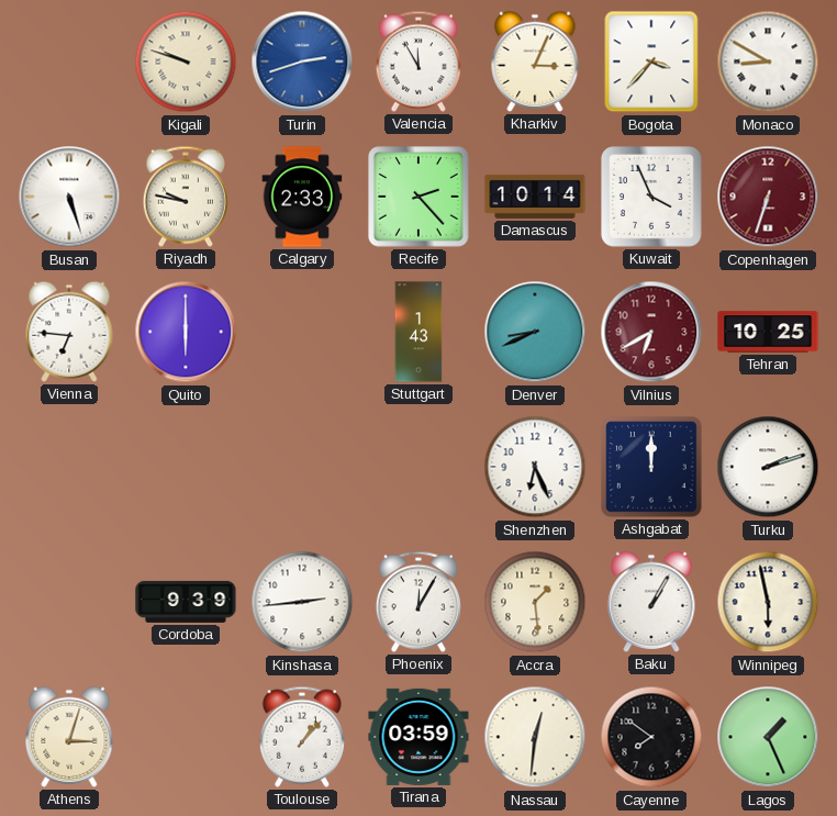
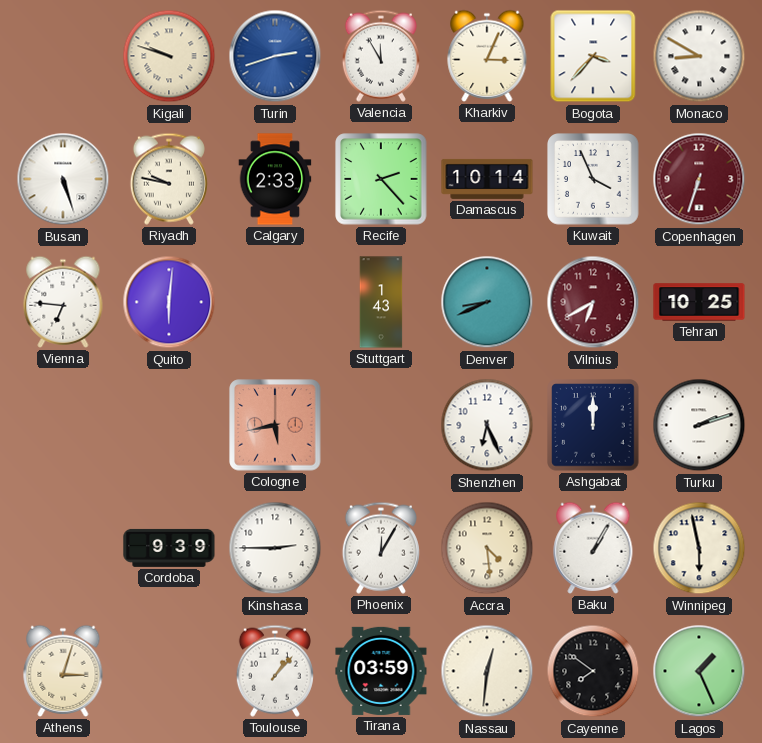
Quito: 6:00 -> 6:01
Cologne: none -> 5:43
Kinshasa: 2:44 -> 2:45
Accra: 1:29 -> 4:29
